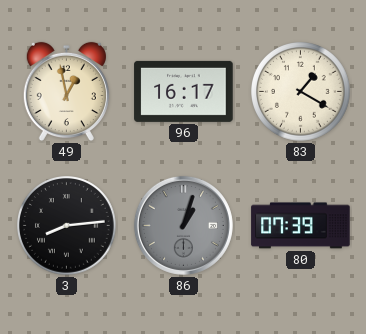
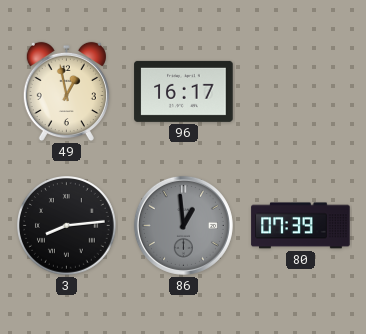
83: 1:20 -> none
86: 1:03 -> 12:59
